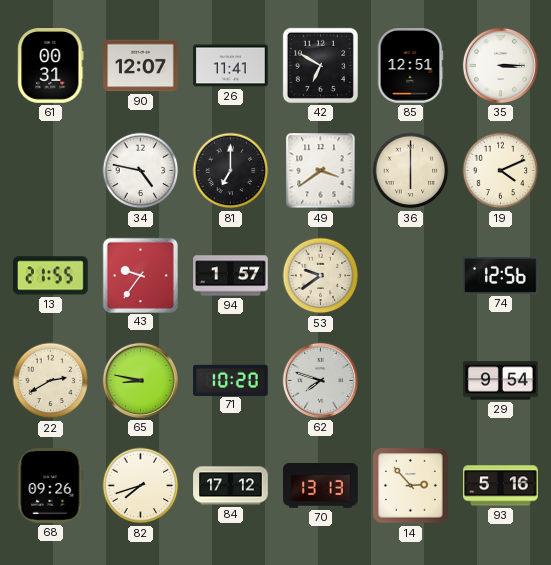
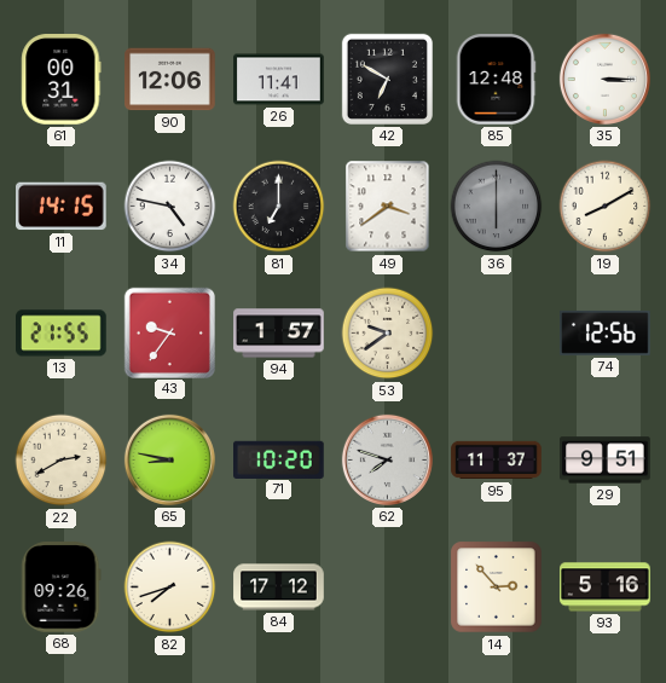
90: 12:07 -> 12:06
85: 12:51 -> 12:48
11: none -> 14:15
36 dial: cream -> grey
19: 4:11 -> 8:10
95: none -> 11:37
29: 9:54 -> 9:51
70: 13:13 -> none
